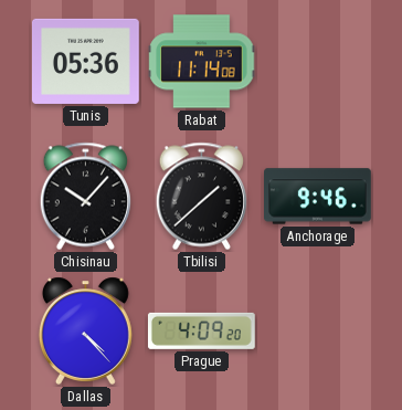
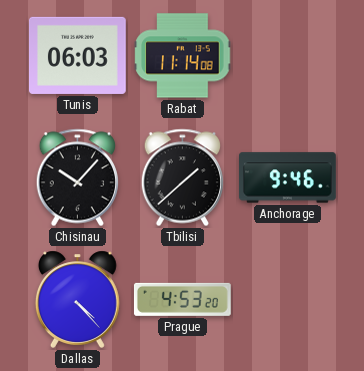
Tunis: 05:36 -> 06:03
Prague: 4:09 -> 4:53
